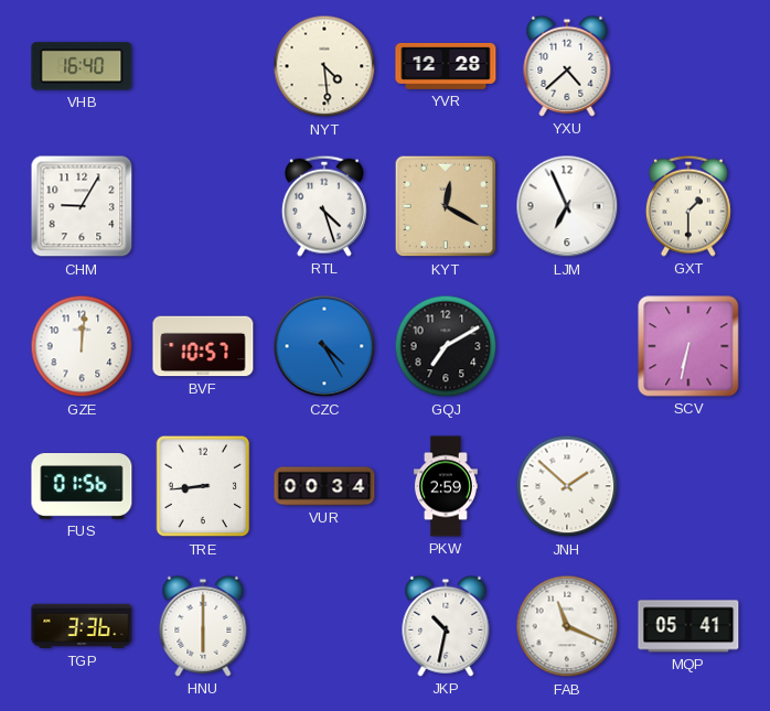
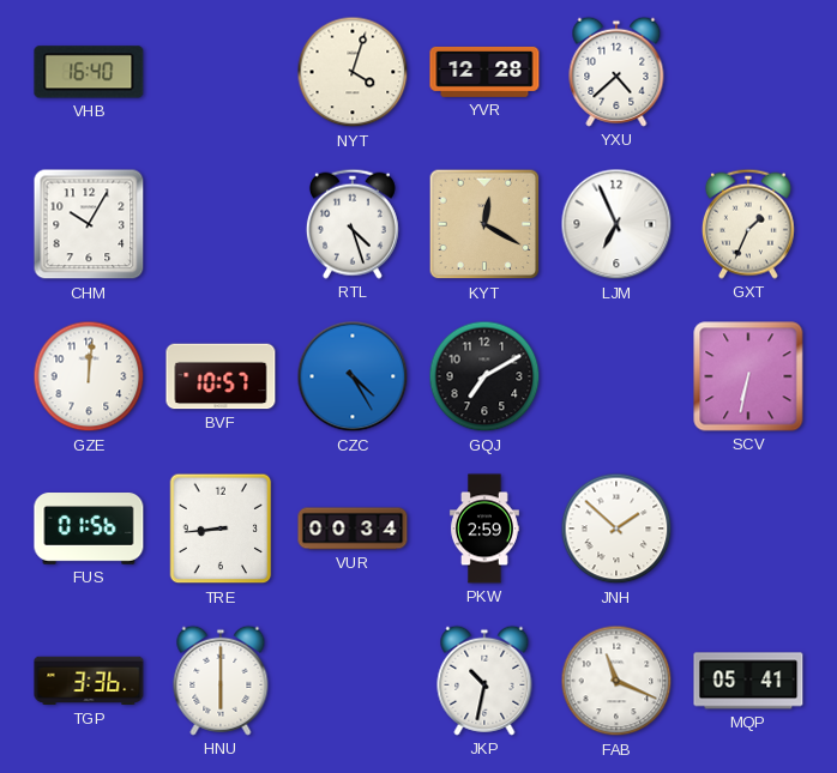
NYT: 4:29 -> 4:03
CHM: 9:05 -> 10:05
GXT: 1:30 -> 1:34
